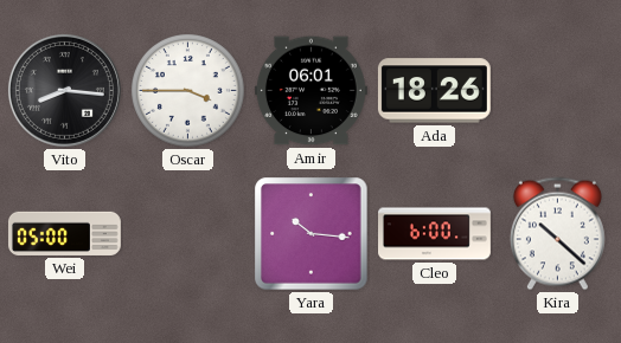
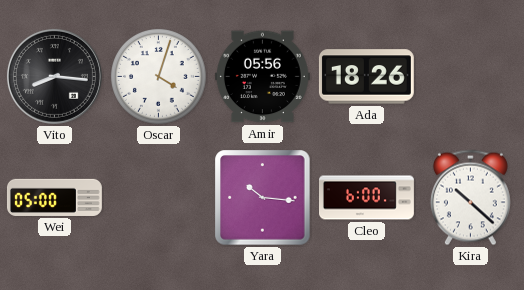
Oscar: 3:45 -> 4:03
Amir: 06:01 -> 05:56
